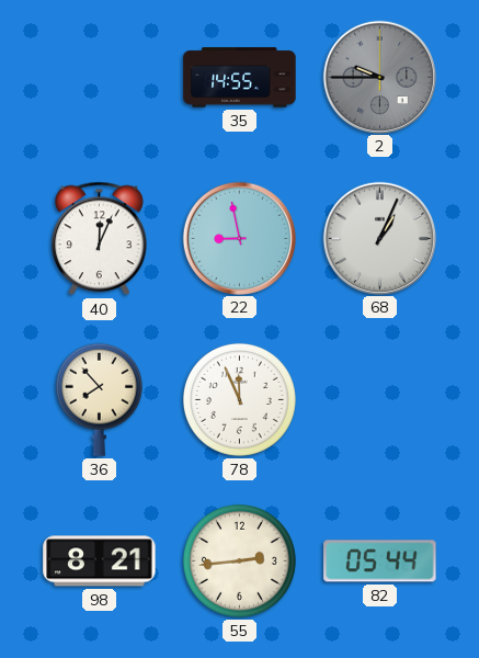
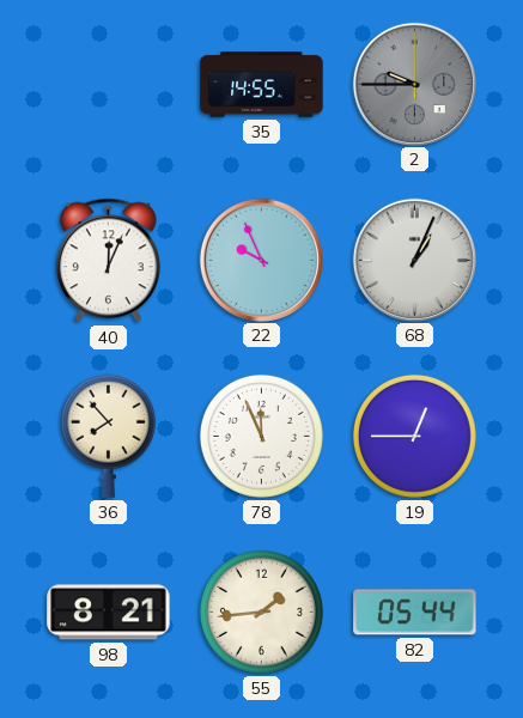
22: 8:58 -> 9:56
19: none -> 12:45
55: 2:44 -> 1:44
